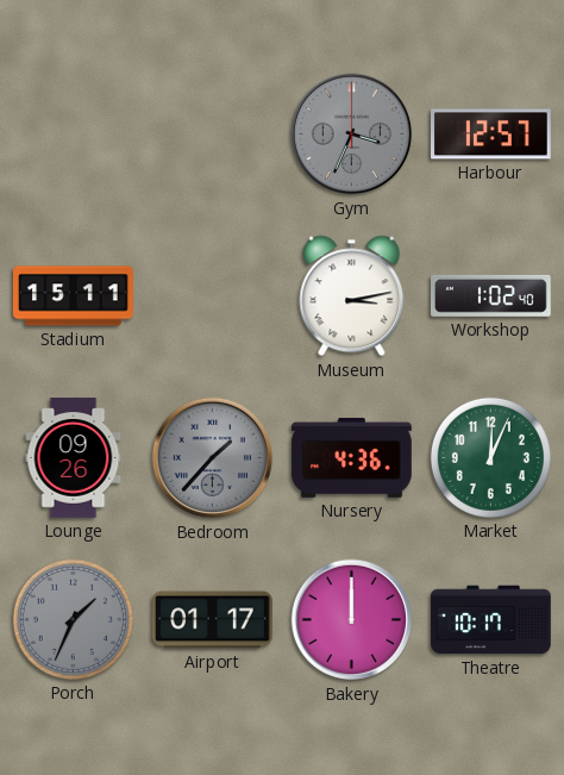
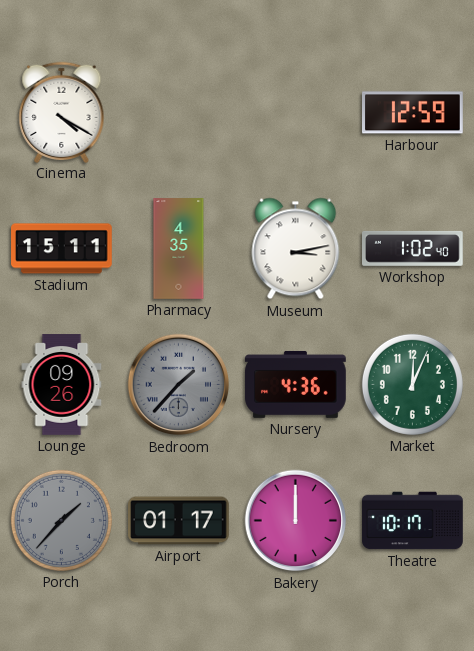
Cinema: none -> 4:20
Gym: 3:34 -> none
Harbour: 12:57 -> 12:59
Pharmacy: none -> 4:35
Porch: 1:34 -> 1:37
